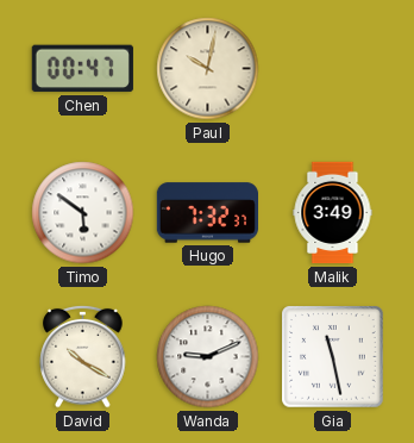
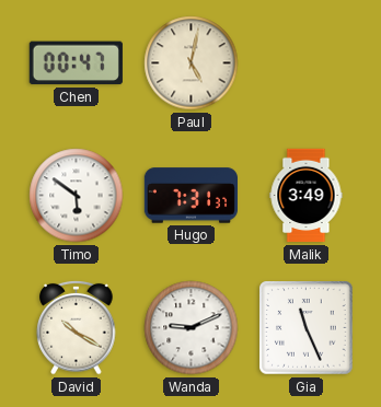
Paul: 10:02 -> 5:02
Hugo: 7:32 -> 7:31
Gia: 11:28 -> 11:26
